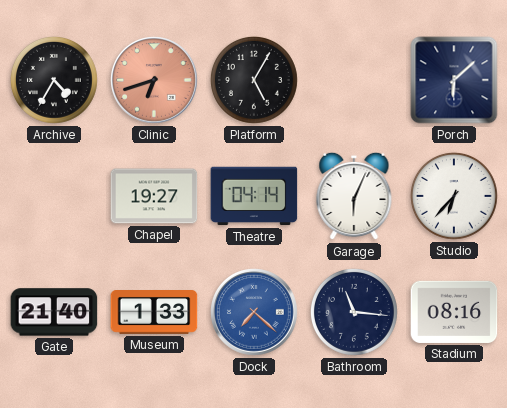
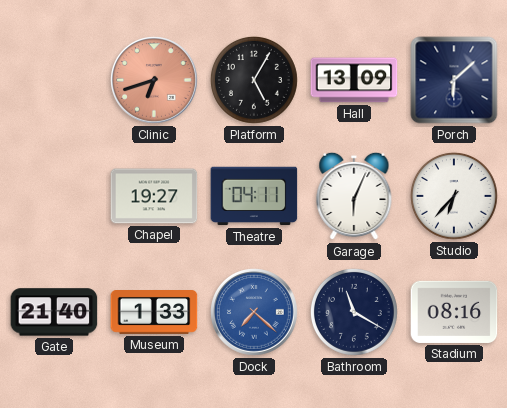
Archive: 4:35 -> none
Hall: none -> 13:09
Theatre: 04:14 -> 04:11
Bathroom: 11:16 -> 11:20
